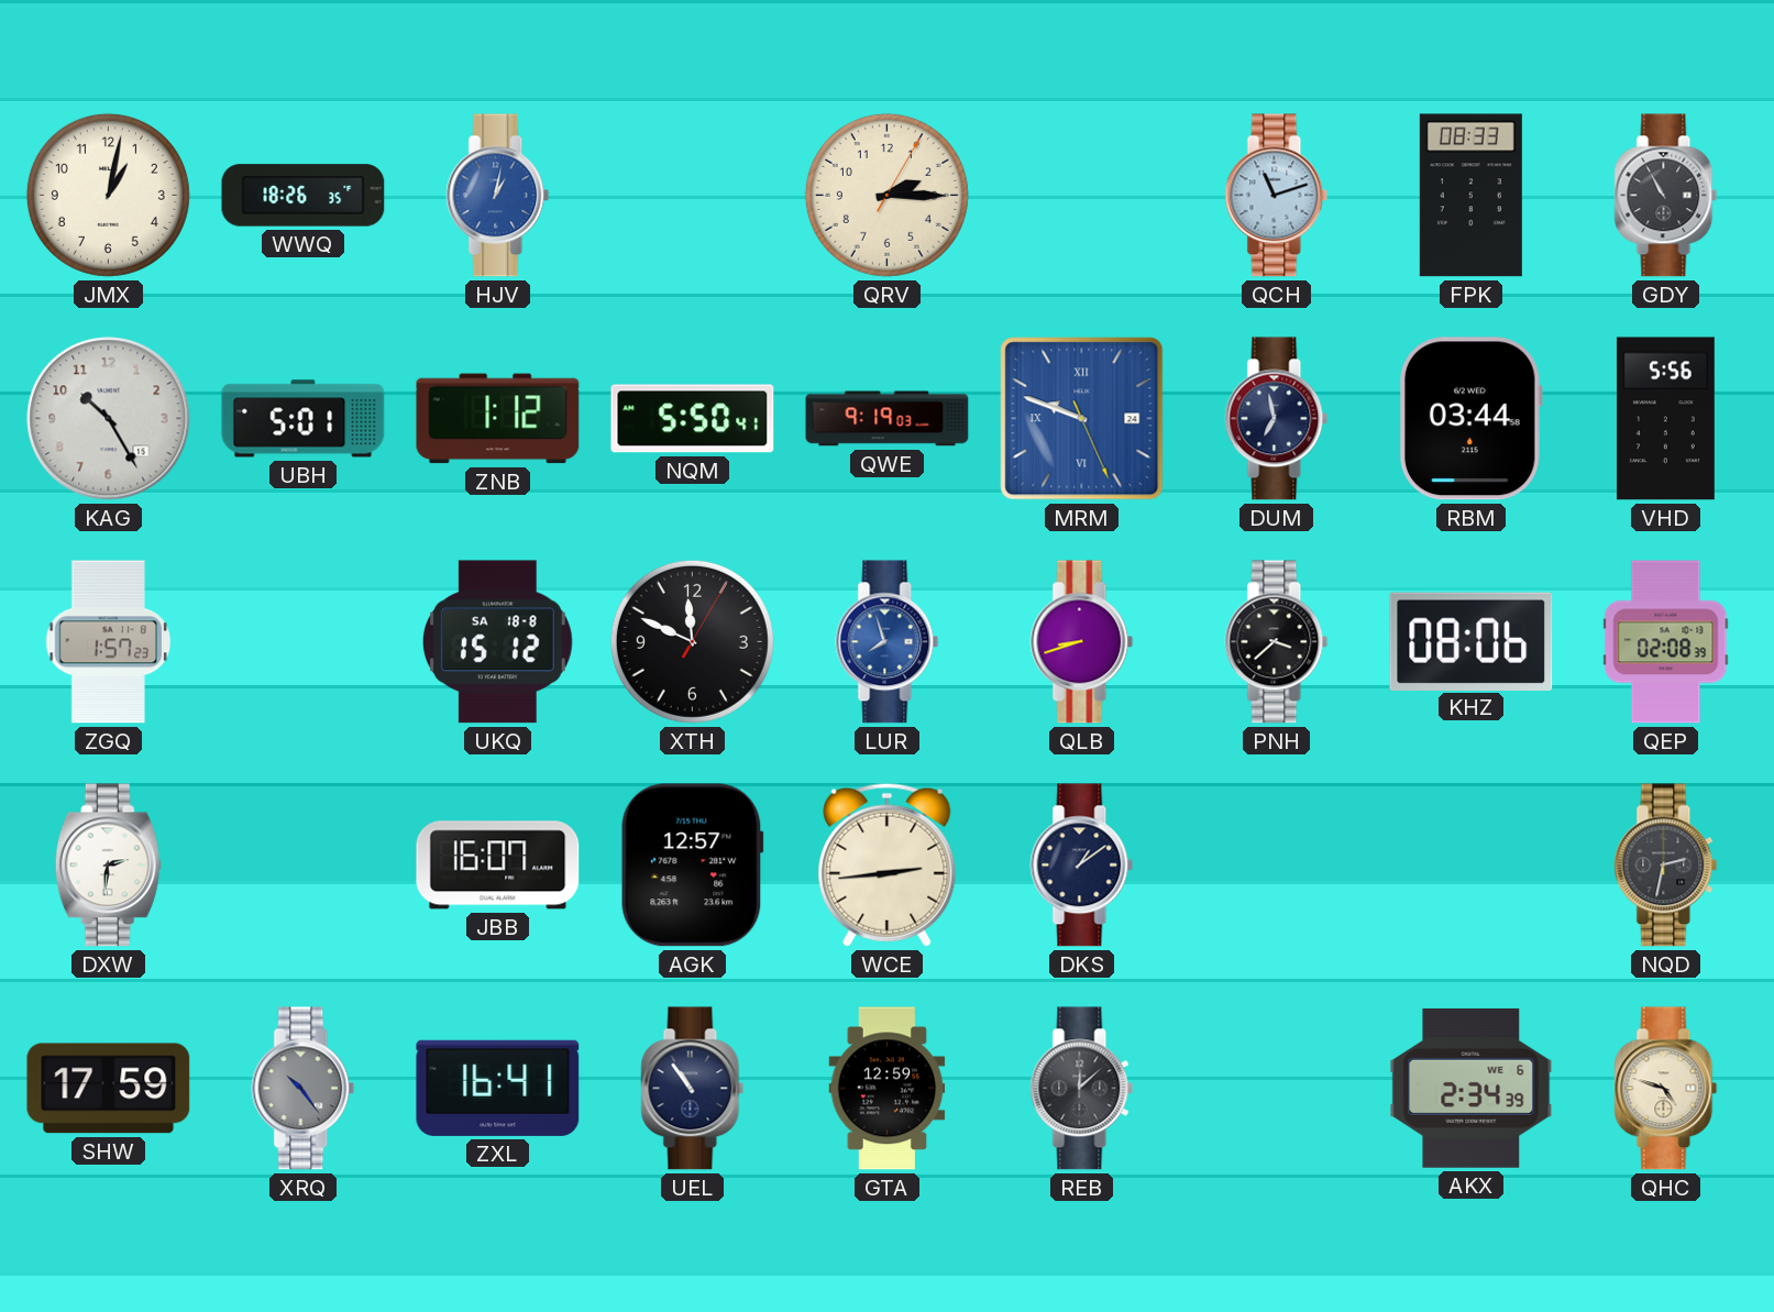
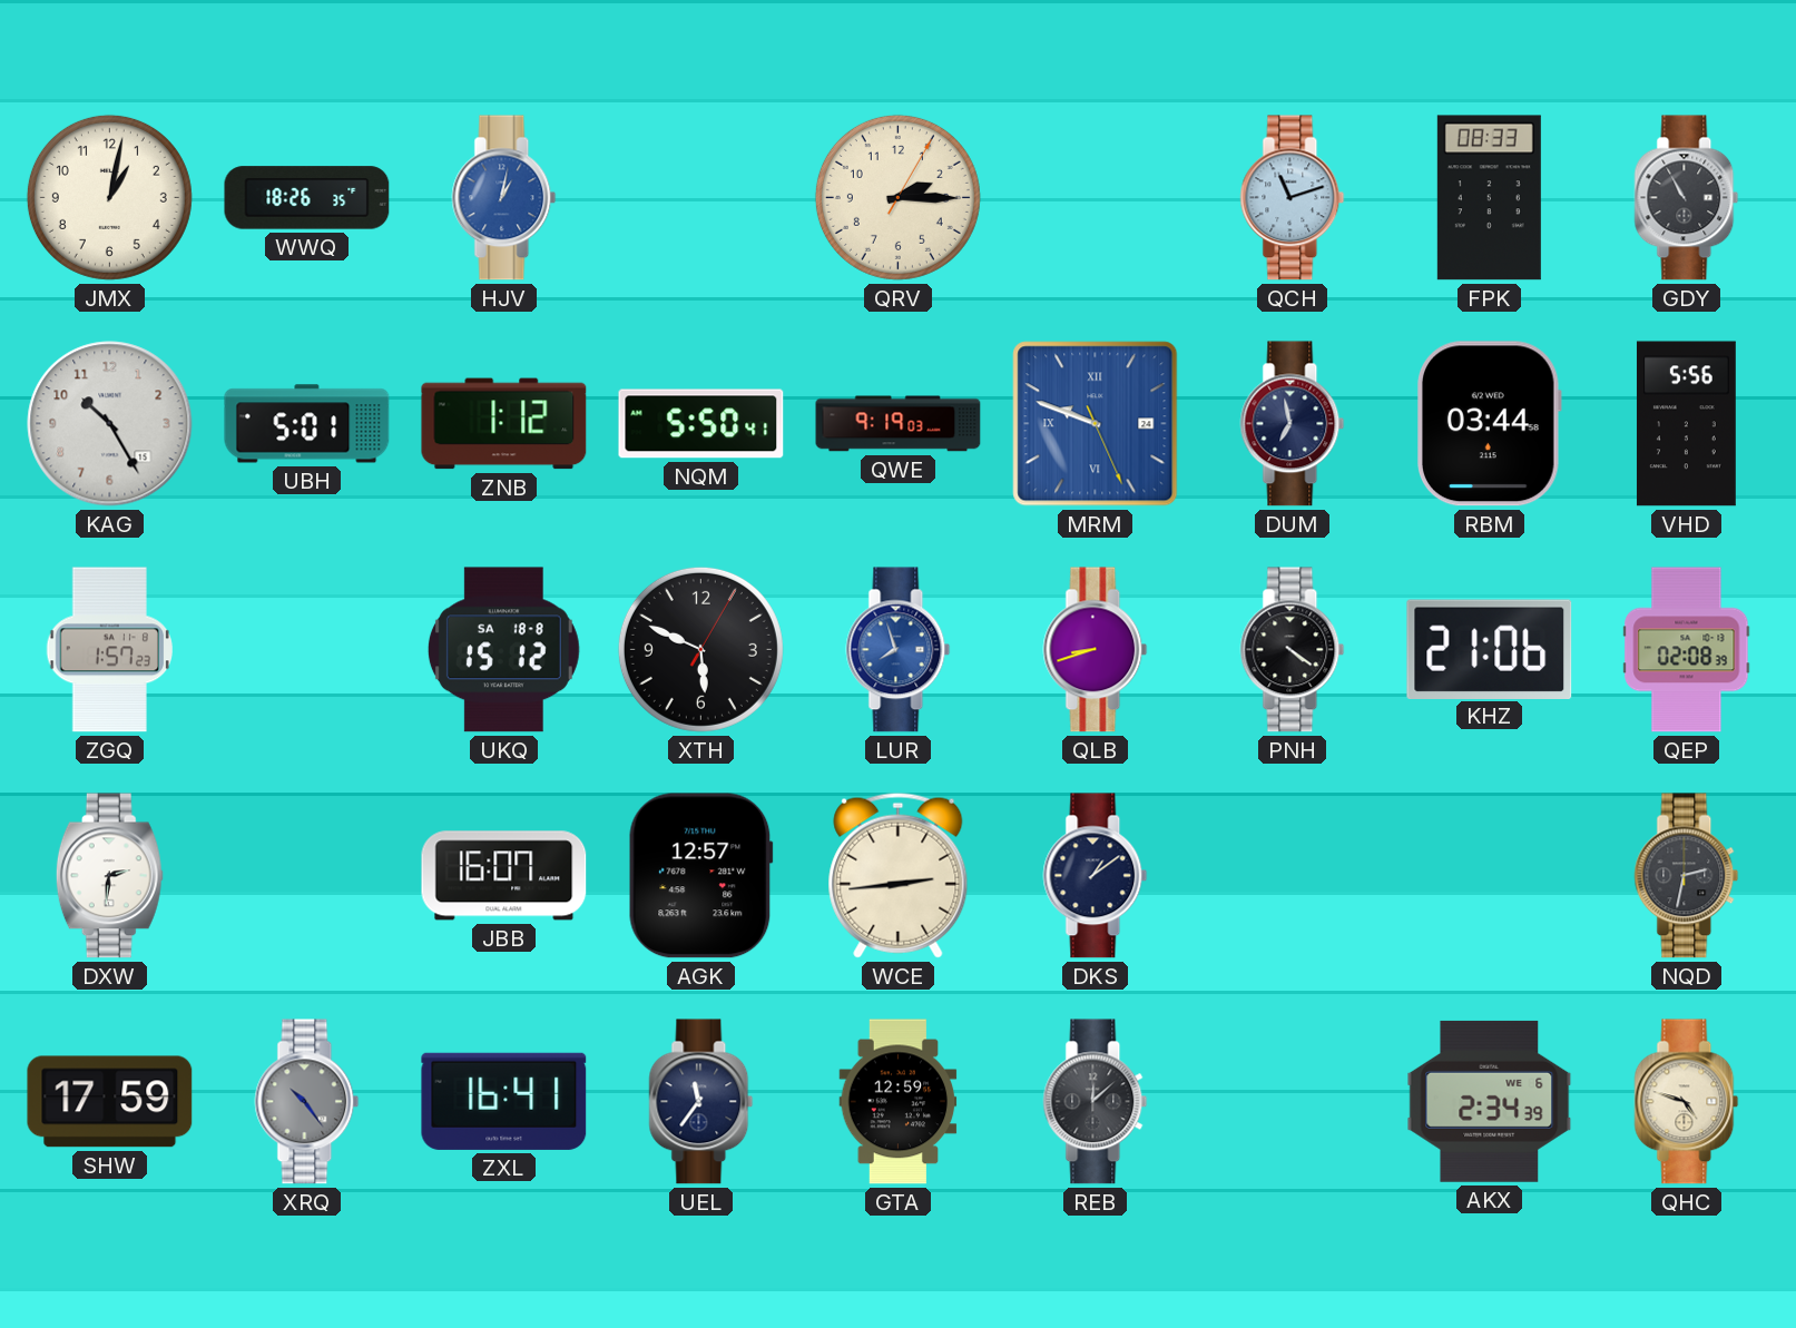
XTH: 11:49 -> 5:49
PNH: 3:38 -> 4:21
KHZ: 08:06 -> 21:06
UEL: 10:54 -> 11:36
